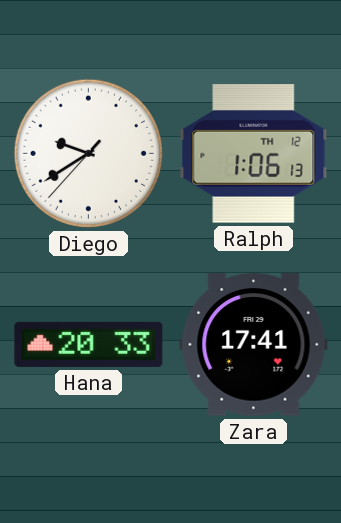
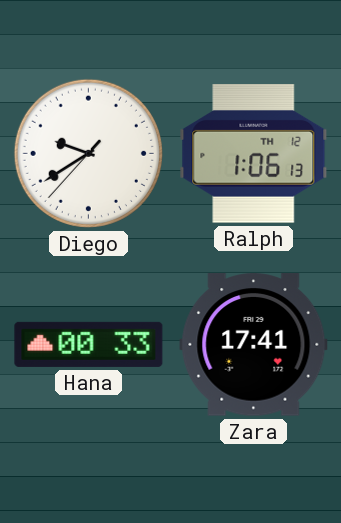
Hana: 20:33 -> 00:33
